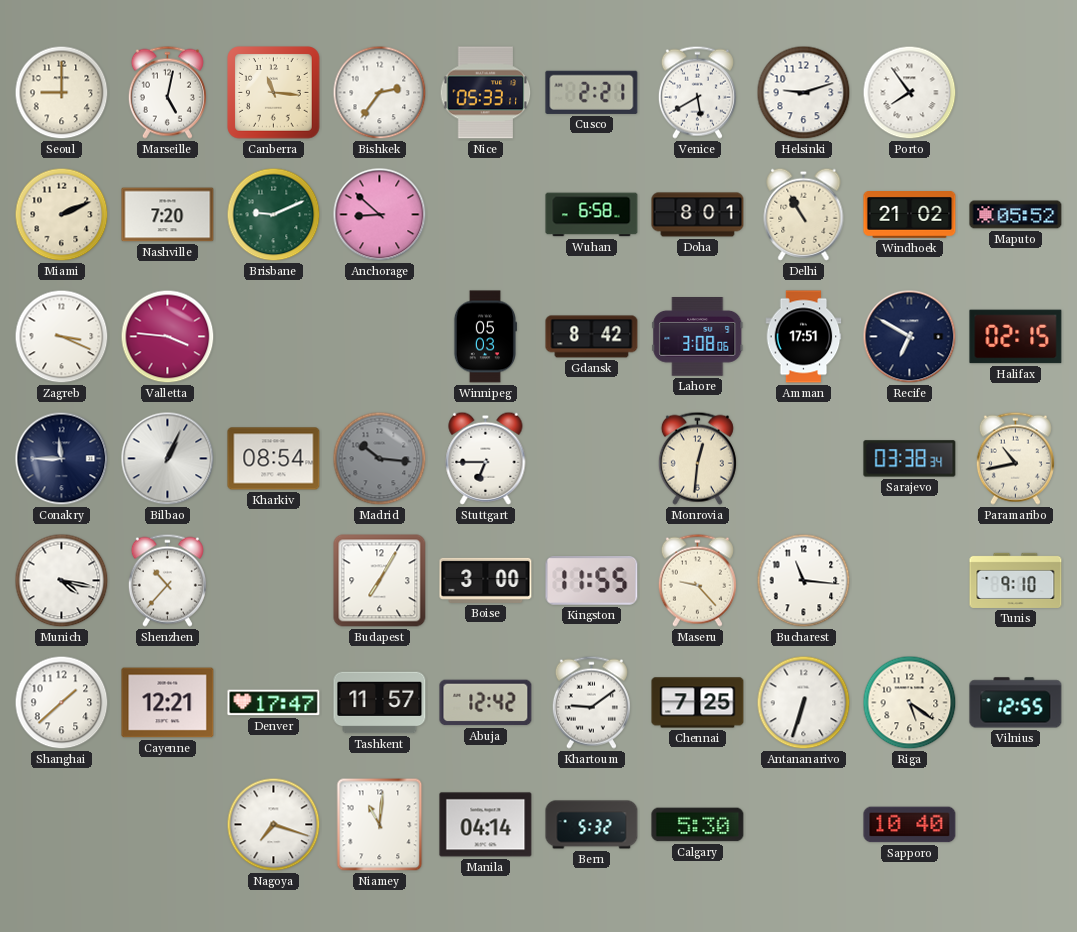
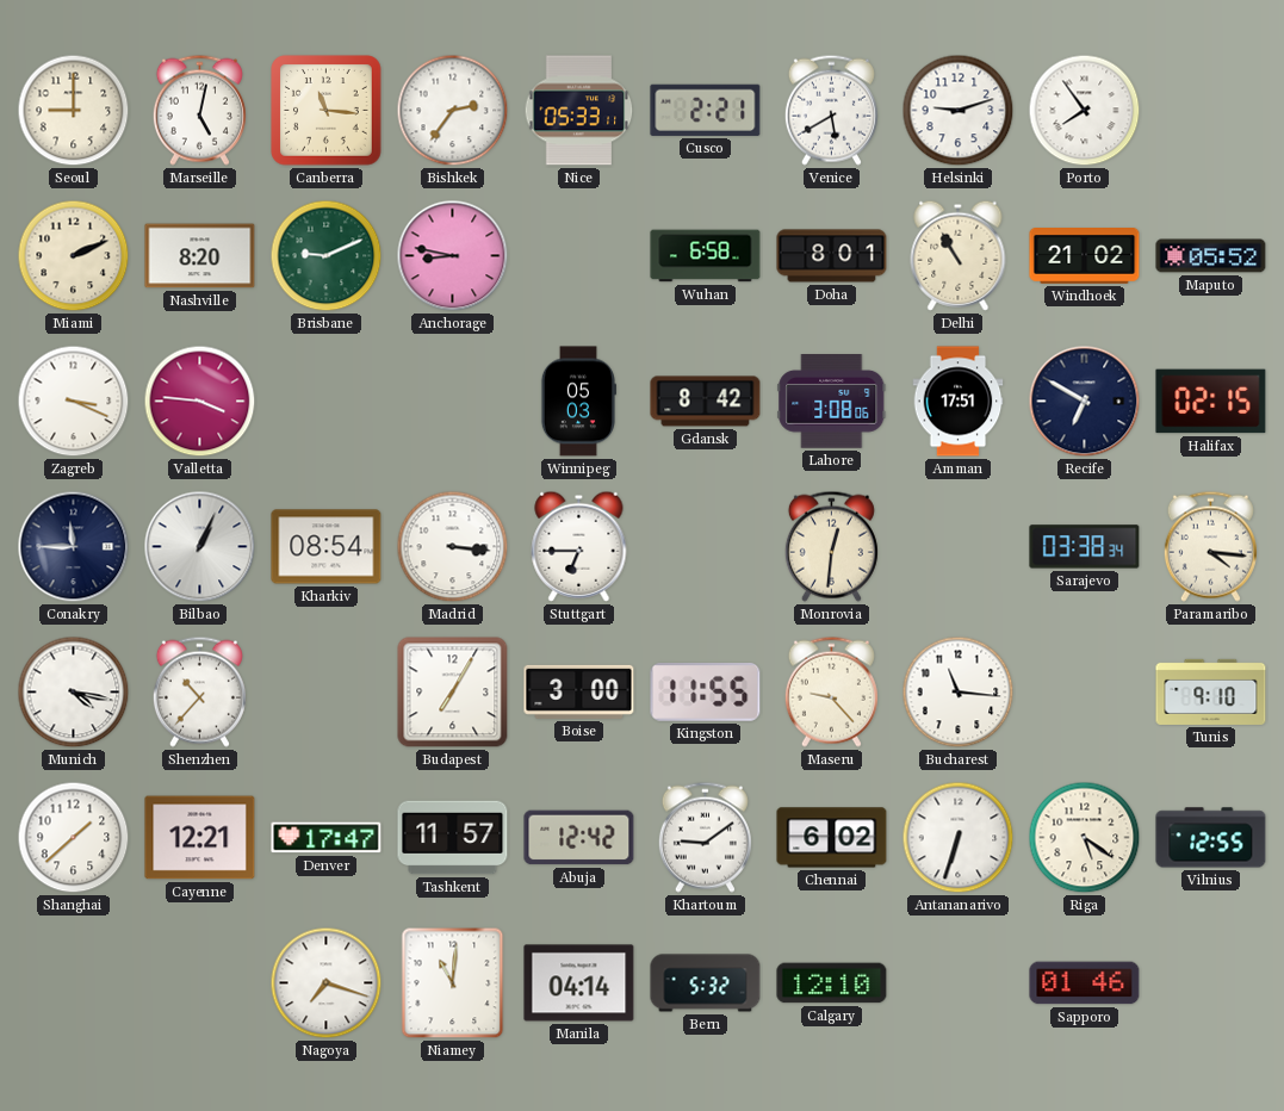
Nashville: 7:20 -> 8:20
Anchorage: 8:52 -> 8:47
Madrid: 10:16 -> 3:16
Madrid dial: grey -> white
Paramaribo: 10:43 -> 4:16
Chennai: 7:25 -> 6:02
Calgary: 5:30 -> 12:10
Sapporo: 10:40 -> 01:46
